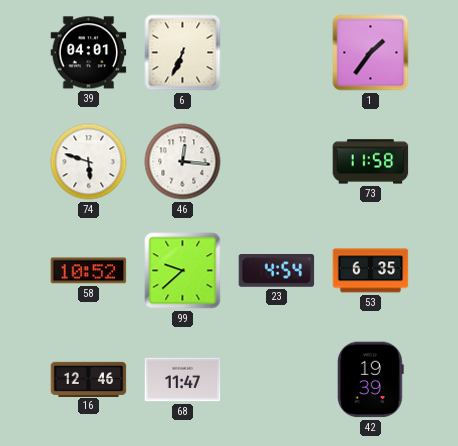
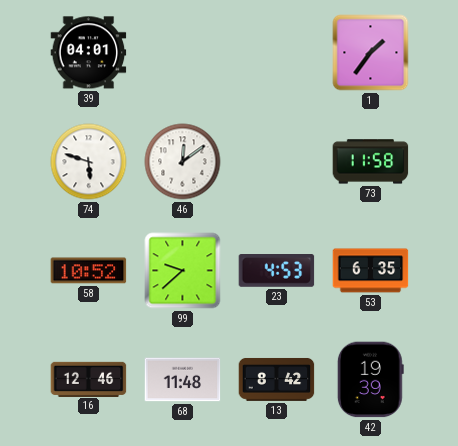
6: 6:34 -> none
46: 12:16 -> 12:09
23: 4:54 -> 4:53
68: 11:47 -> 11:48
13: none -> 8:42
